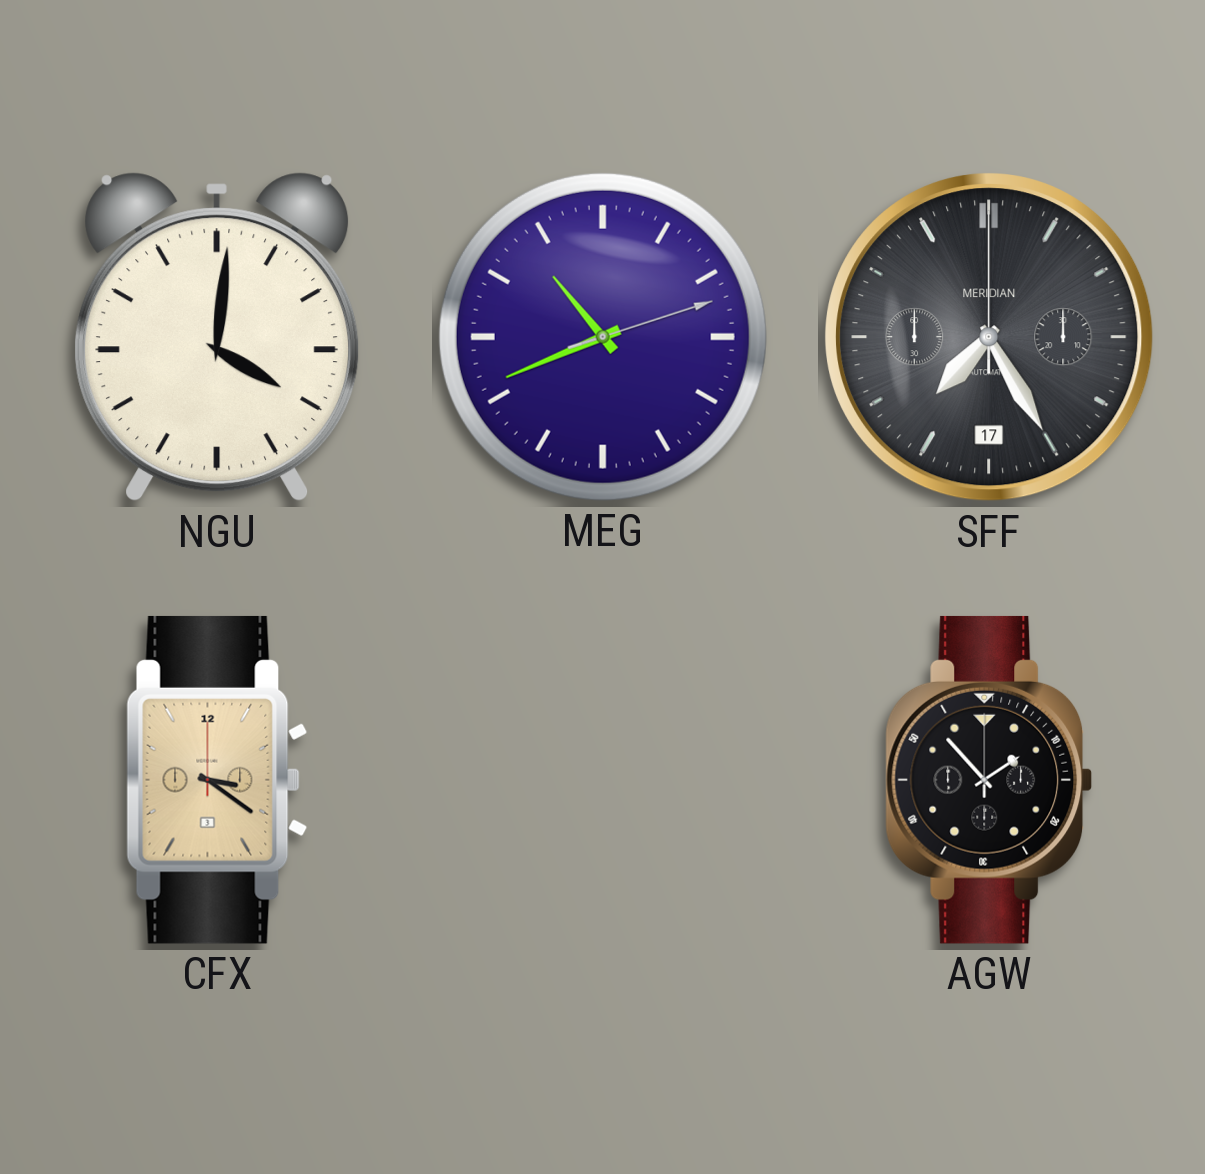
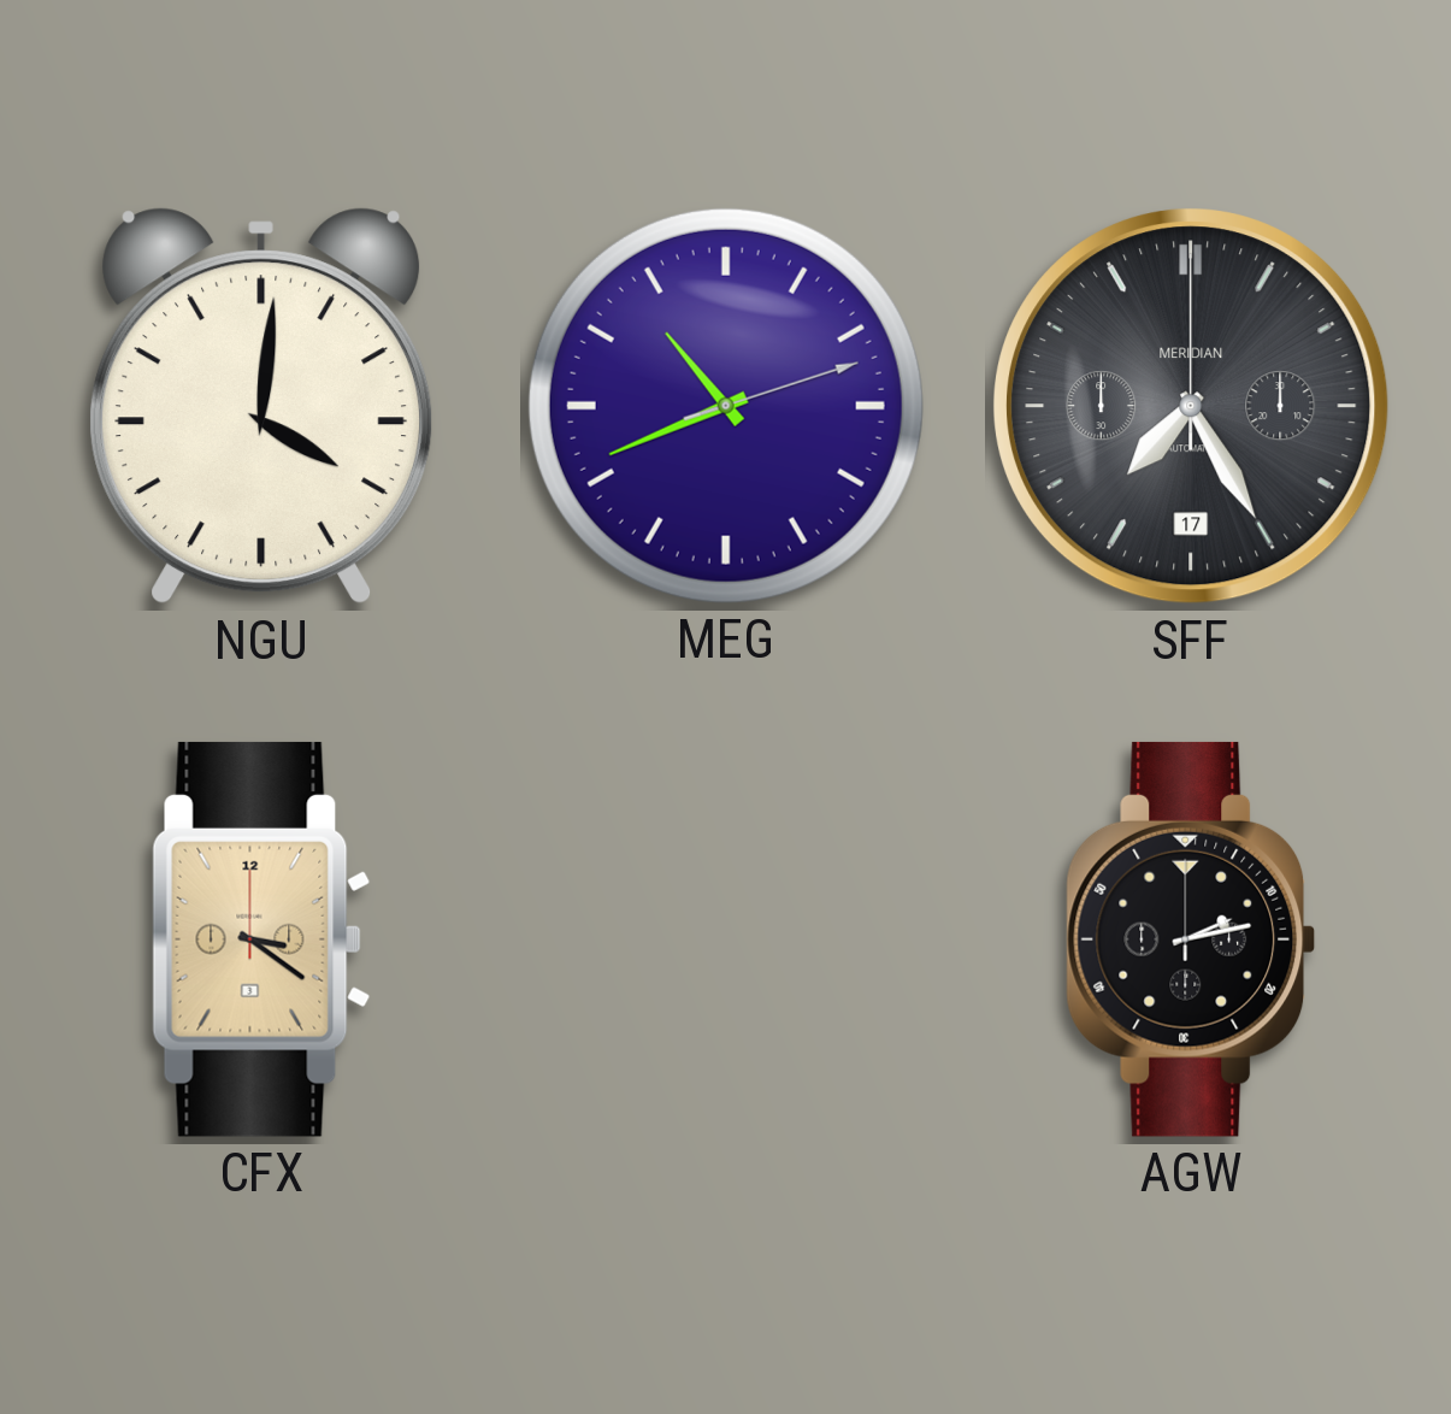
AGW: 1:53 -> 2:13
